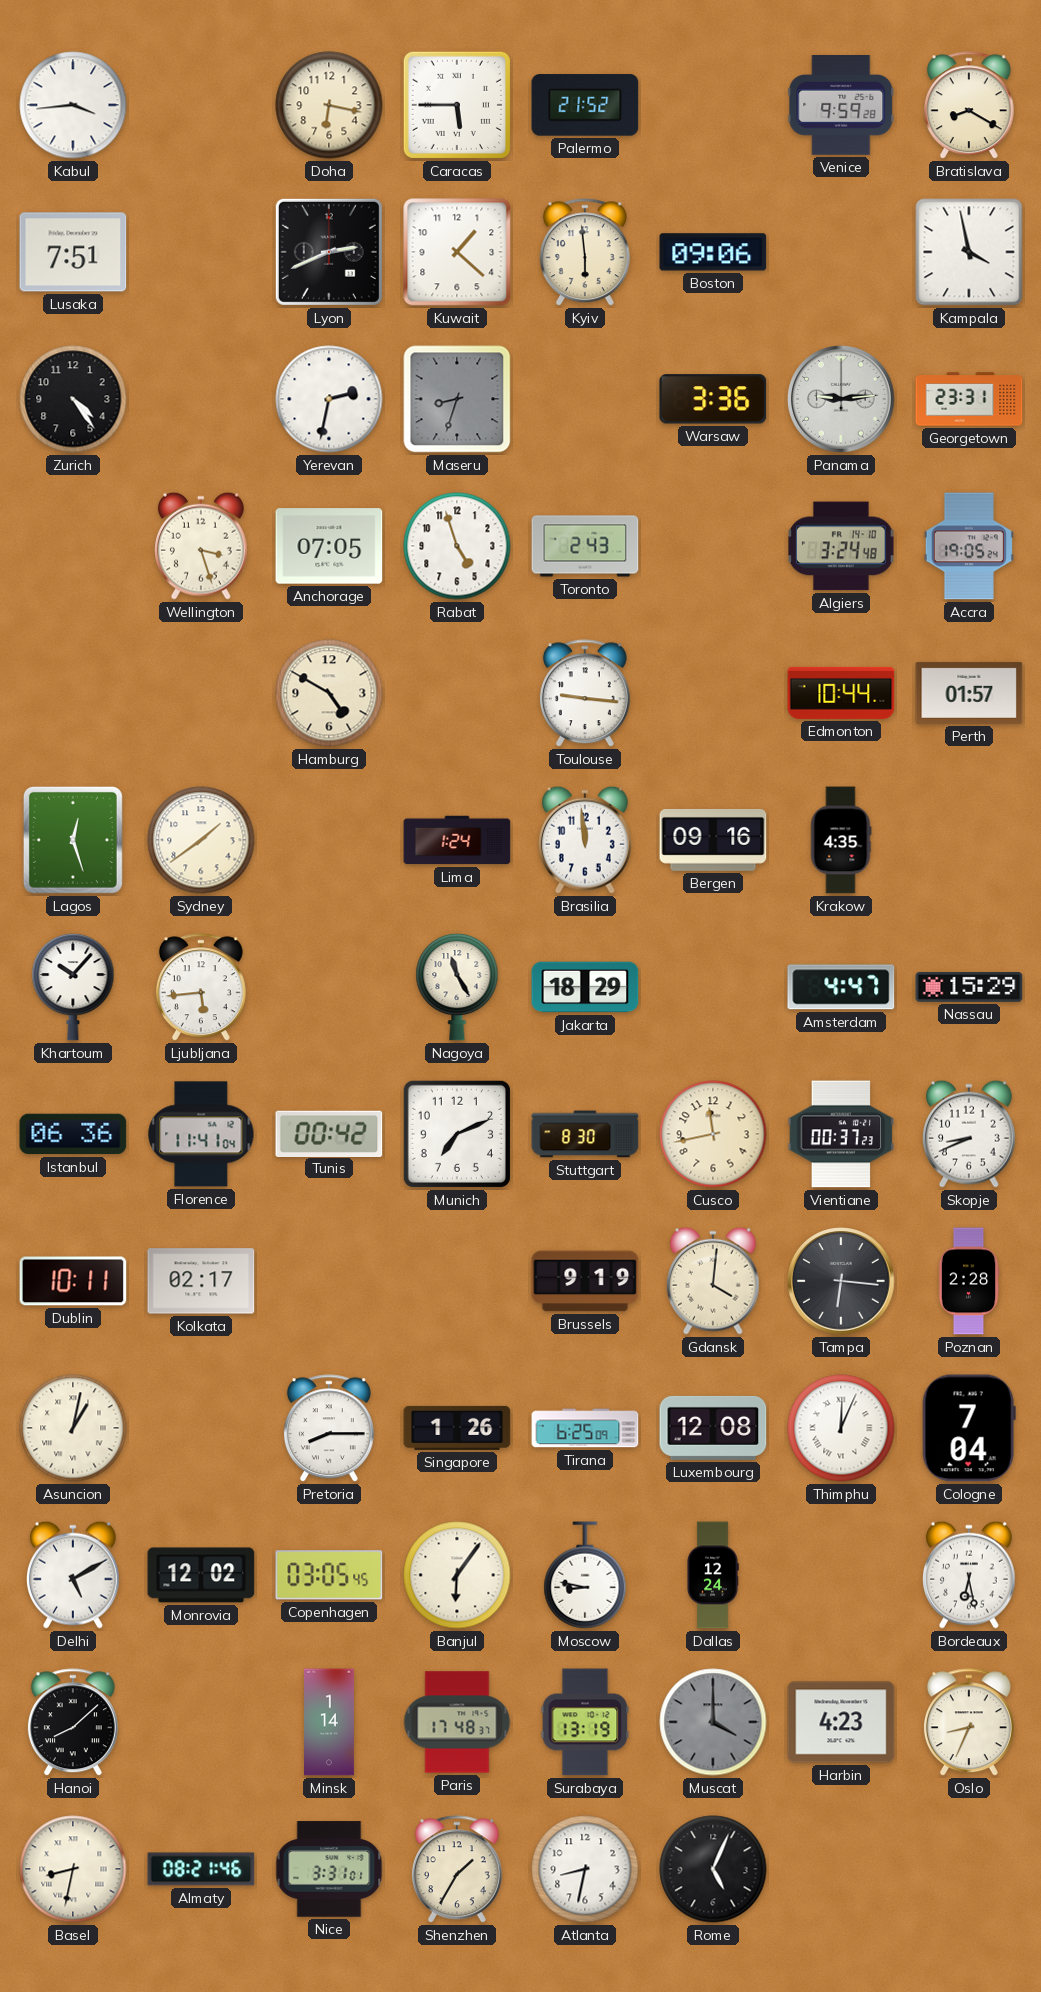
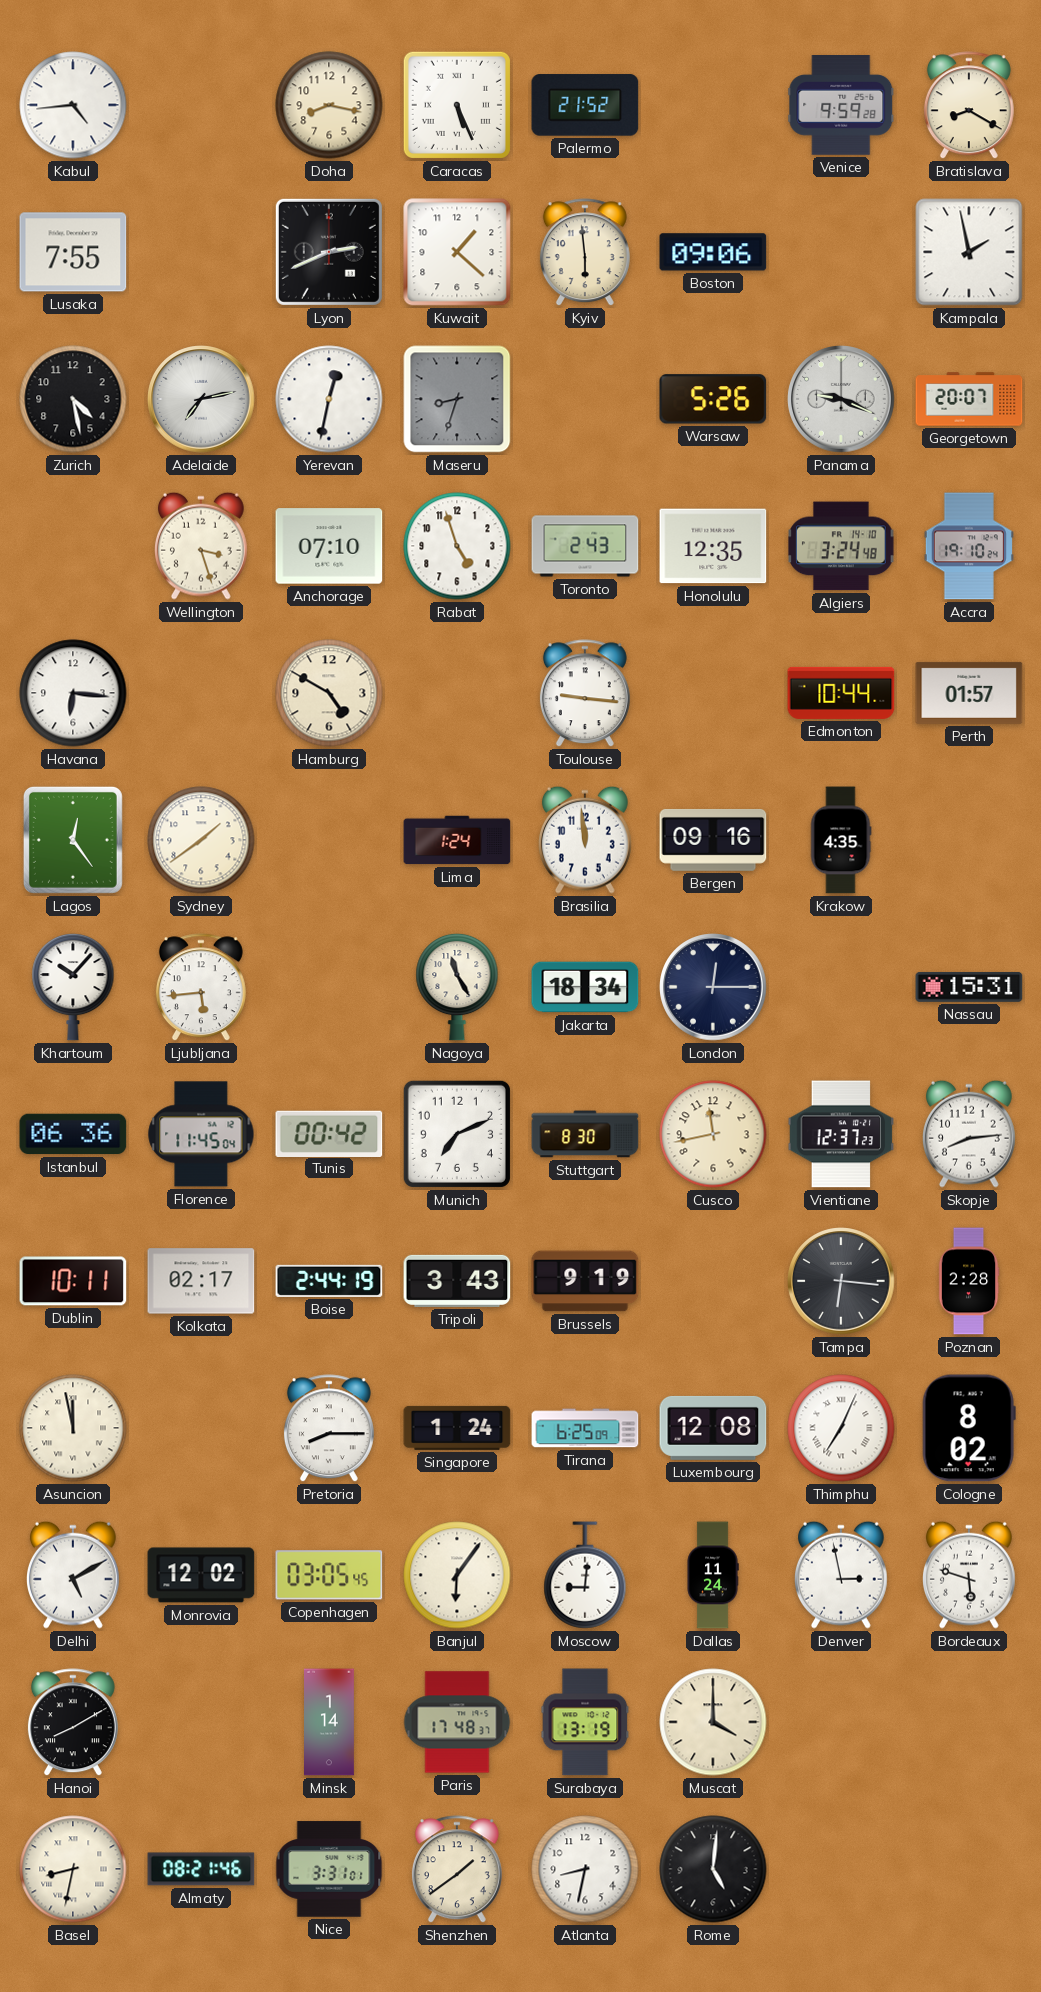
Kabul: 3:44 -> 4:44
Doha: 6:17 -> 8:17
Caracas: 5:45 -> 5:26
Lusaka: 7:51 -> 7:55
Kampala: 3:58 -> 1:58
Zurich: 4:24 -> 4:28
Adelaide: none -> 7:13
Yerevan: 2:32 -> 12:32
Warsaw: 3:36 -> 5:26
Panama: 9:14 -> 9:19
Georgetown: 23:31 -> 20:07
Anchorage: 07:05 -> 07:10
Honolulu: none -> 12:35
Accra: 19:05 -> 19:10
Havana: none -> 6:16
Lagos: 12:27 -> 12:24
Jakarta: 18:29 -> 18:34
London: none -> 12:15
Amsterdam: 4:47 -> none
Nassau: 15:29 -> 15:31
Florence: 11:41 -> 11:45
Vientiane: 00:37 -> 12:37
Skopje: 8:41 -> 8:14
Boise: none -> 2:44
Tripoli: none -> 3:43
Gdansk: 4:01 -> none
Asuncion: 1:02 -> 11:58
Singapore: 1:26 -> 1:24
Thimphu: 12:04 -> 7:04
Cologne: 7:04 -> 8:02
Moscow: 8:47 -> 9:01
Dallas: 12:24 -> 11:24
Denver: none -> 2:58
Bordeaux: 6:28 -> 5:48
Hanoi: 8:08 -> 8:10
Muscat dial: grey -> cream
Harbin: 4:23 -> none
Oslo: 8:34 -> none
Shenzhen: 1:35 -> 1:39
Rome: 5:04 -> 5:01
